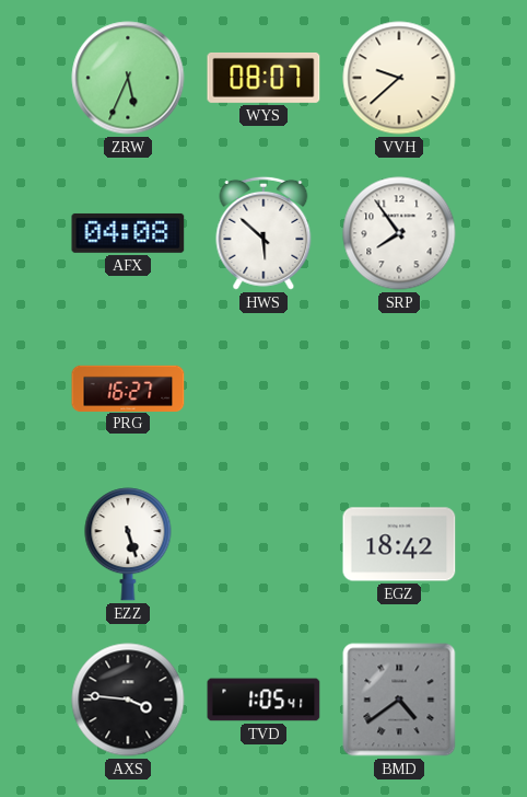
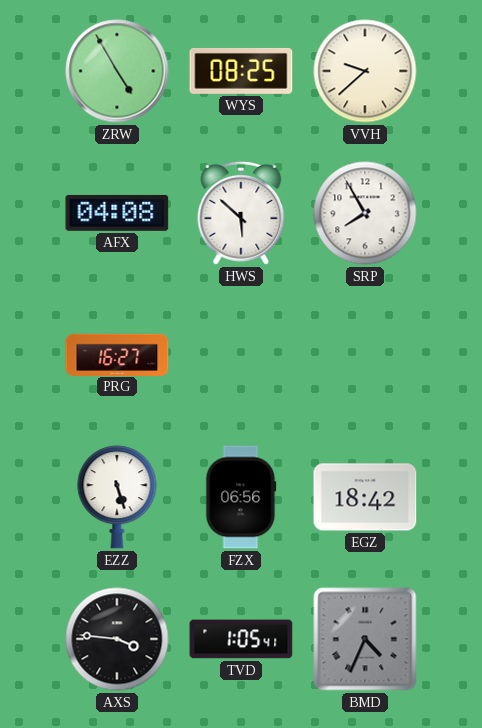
ZRW: 5:34 -> 4:55
WYS: 08:07 -> 08:25
SRP: 7:54 -> 7:55
FZX: none -> 06:56
BMD: 4:39 -> 4:34
